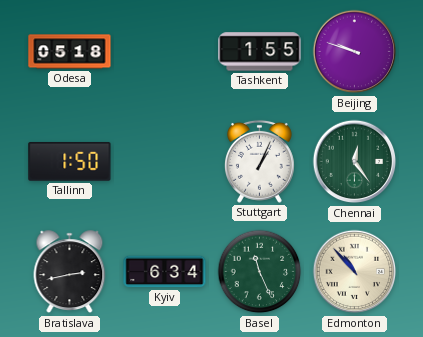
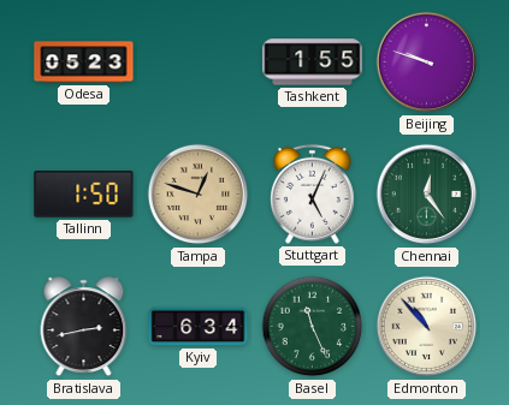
Odesa: 05:18 -> 05:23
Tampa: none -> 12:48
Stuttgart: 1:04 -> 5:04
